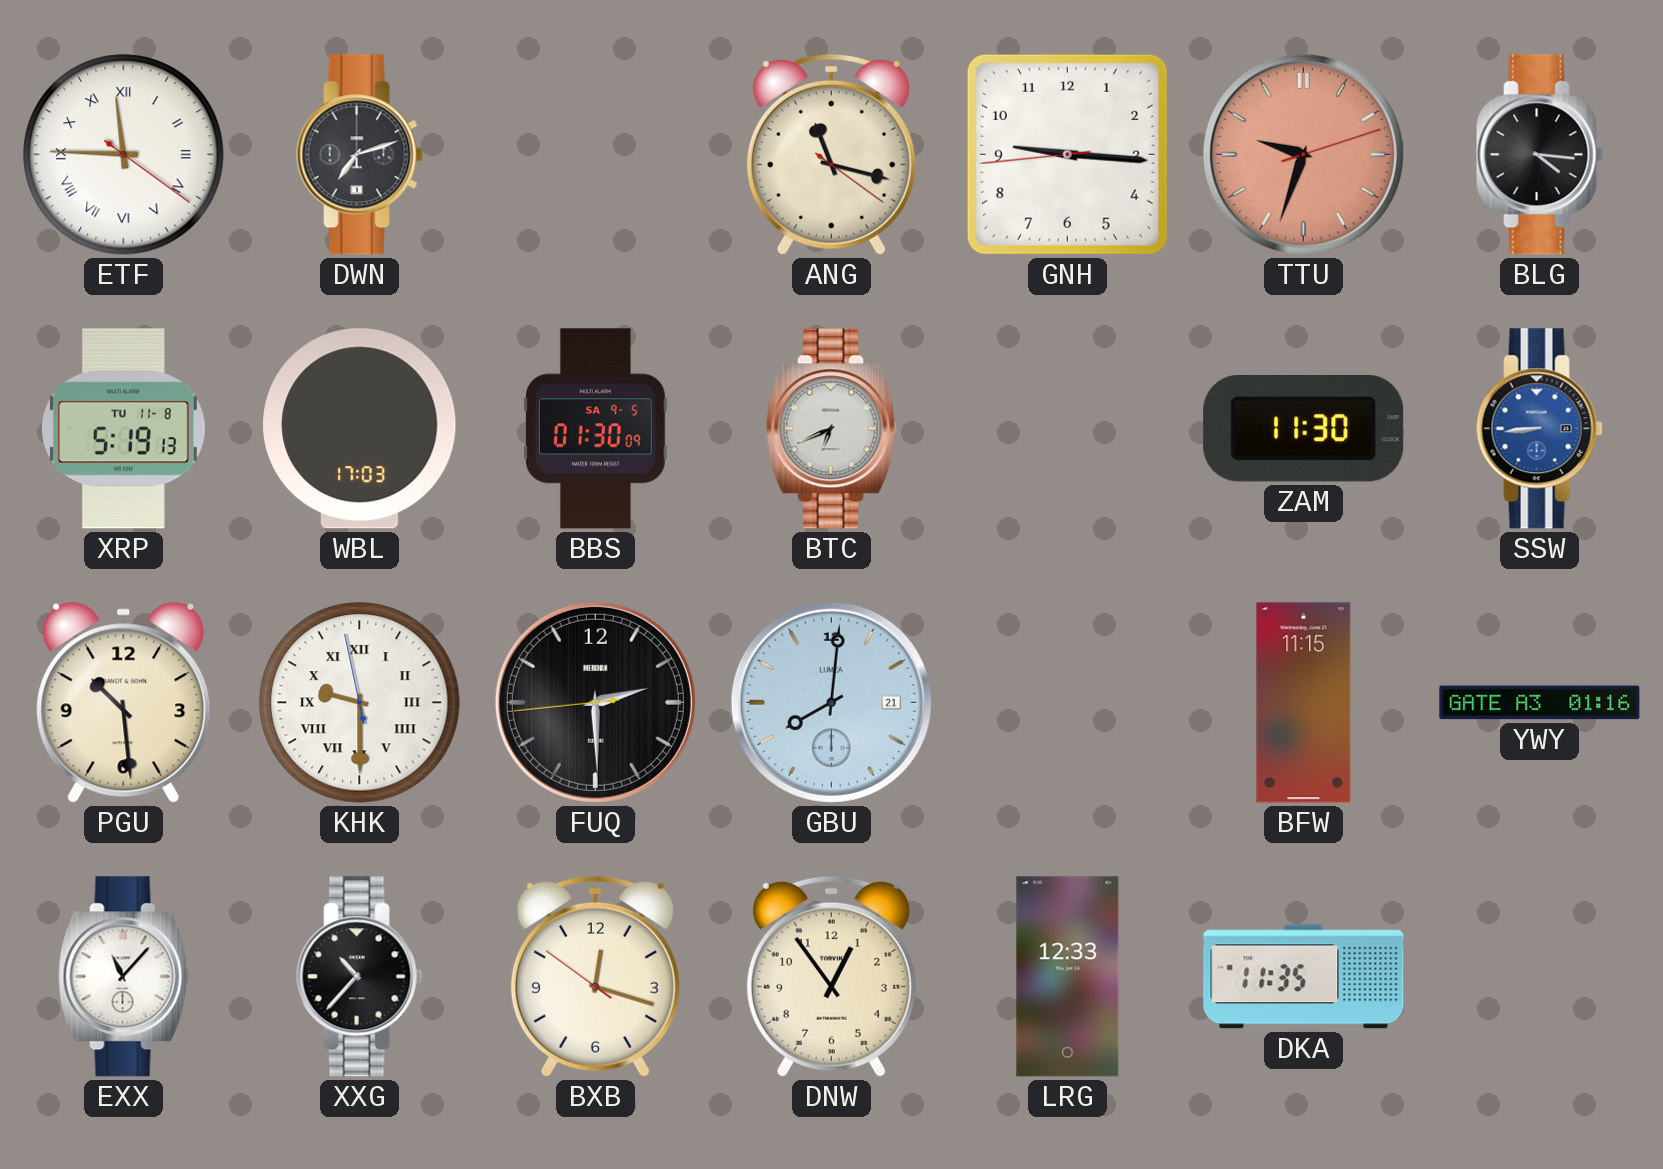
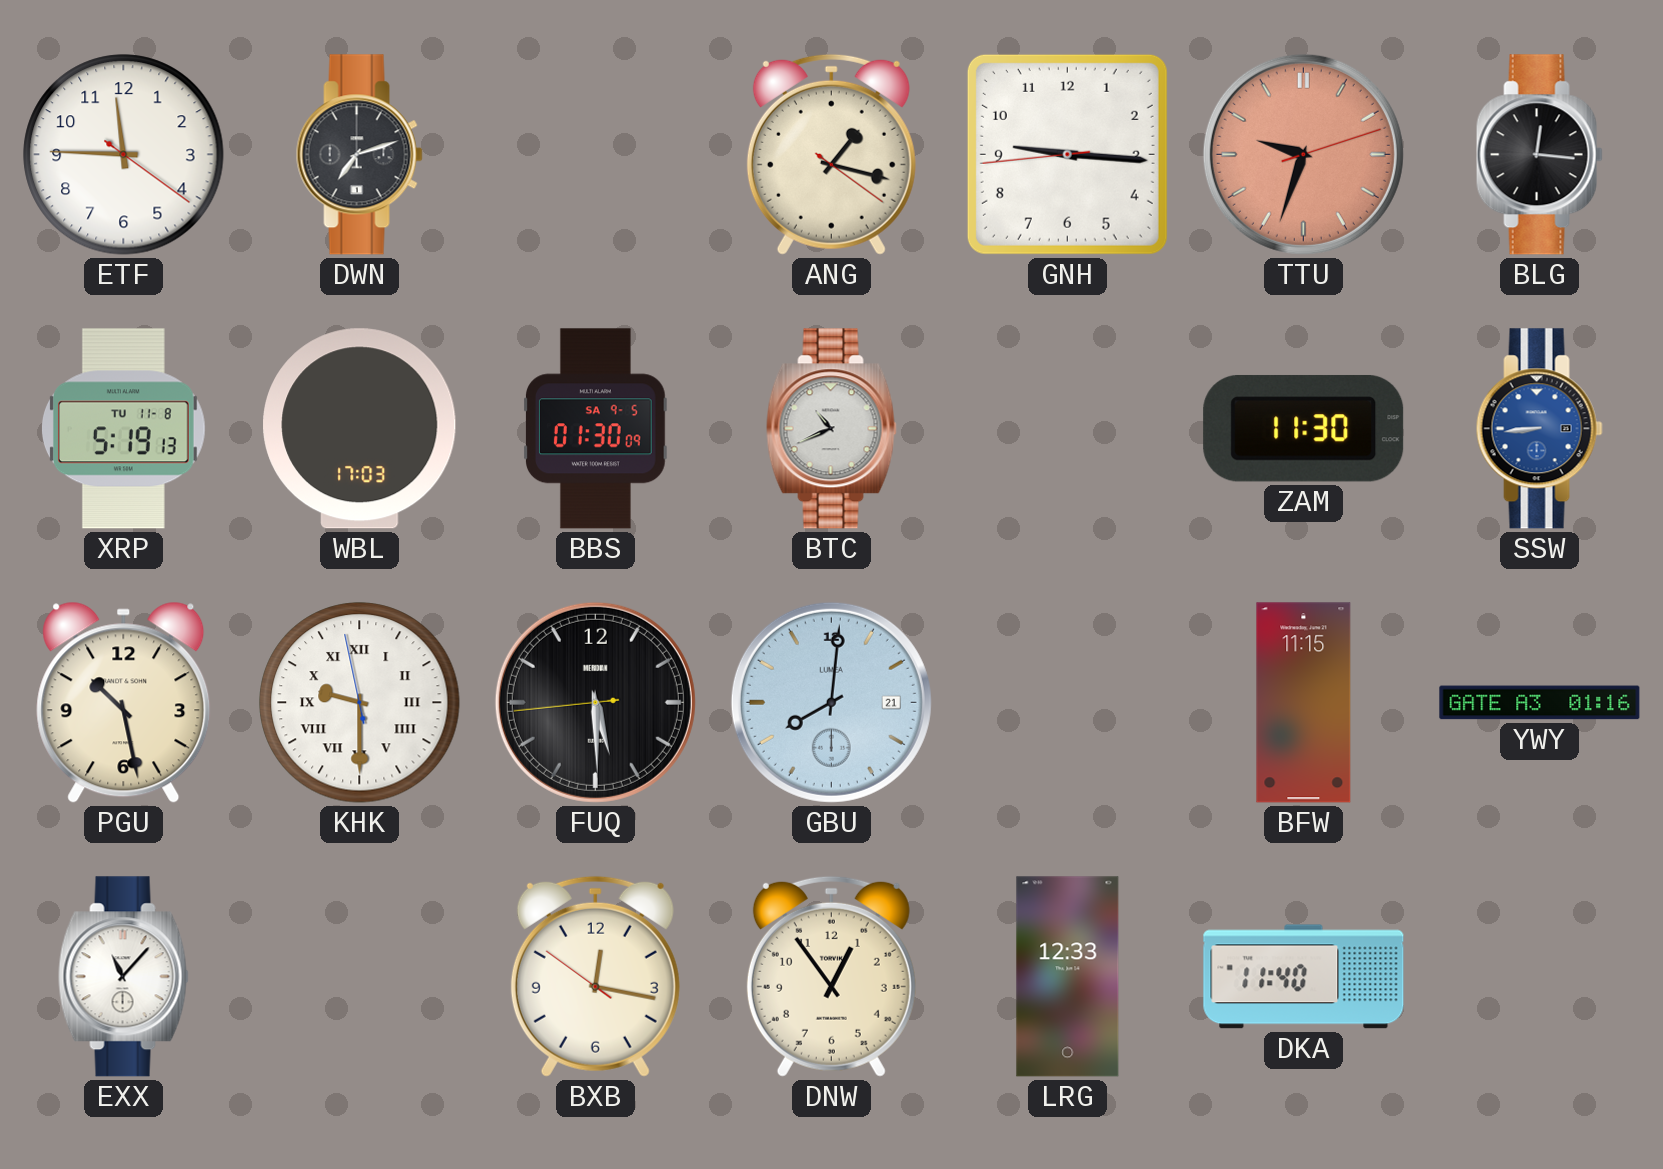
ETF numerals: Roman -> Arabic
ANG: 11:17 -> 1:17
BLG: 4:16 -> 12:16
BTC: 6:41 -> 10:41
PGU: 10:29 -> 10:28
FUQ: 2:29 -> 5:29
XXG: 10:37 -> none
BXB: 12:17 -> 12:16
DKA: 11:35 -> 11:40
